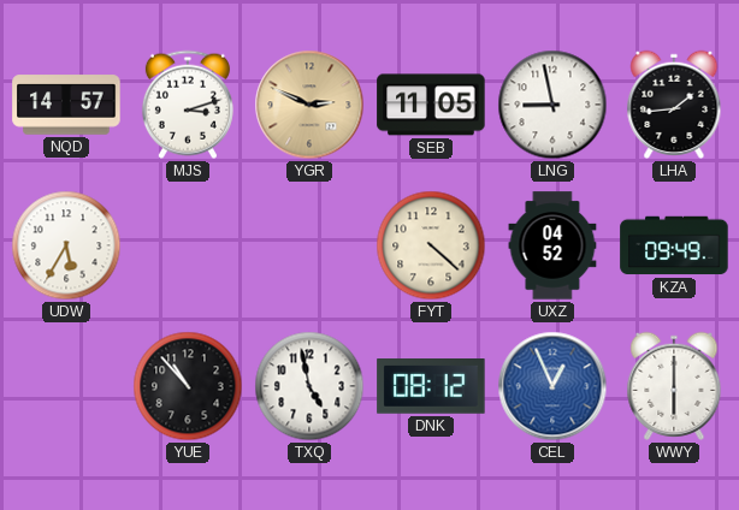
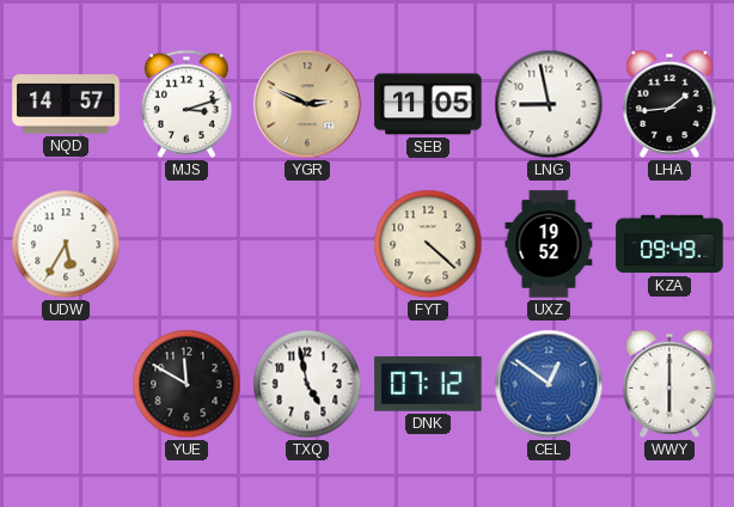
UXZ: 04:52 -> 19:52
YUE: 10:53 -> 11:50
DNK: 08:12 -> 07:12
CEL: 12:56 -> 12:51
